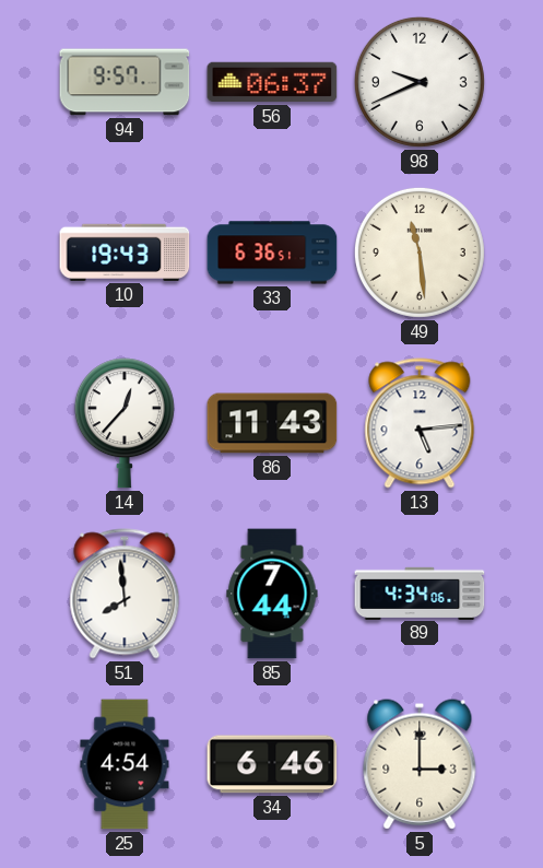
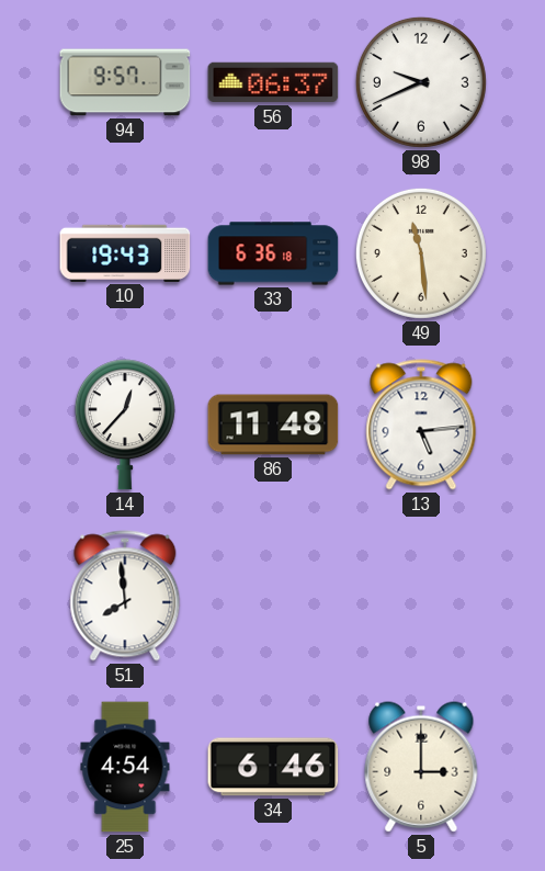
33: 6:36:51 -> 6:36:18
86: 11:43 -> 11:48
85: 7:44 -> none
89: 4:34 -> none
